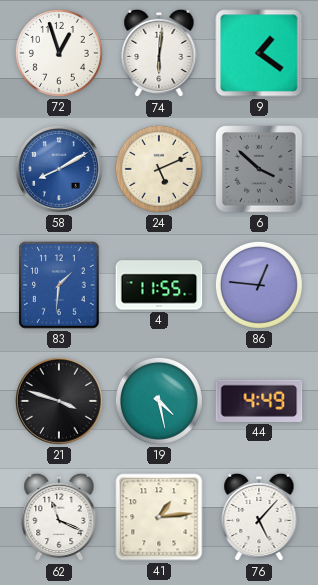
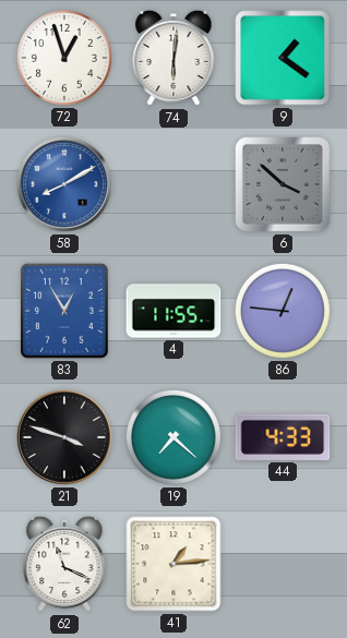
24: 5:11 -> none
83: 1:31 -> 12:55
19: 4:28 -> 7:22
44: 4:49 -> 4:33
76: 5:07 -> none
